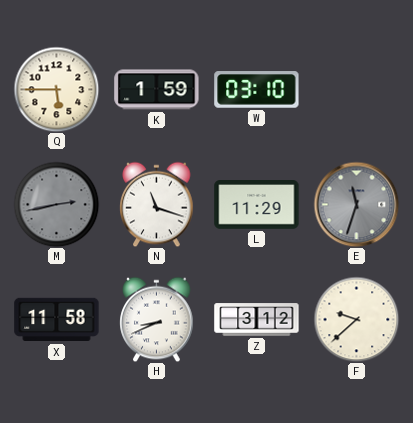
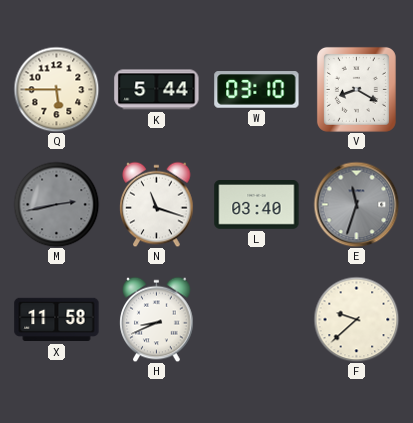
K: 1:59 -> 5:44
V: none -> 8:20
L: 11:29 -> 03:40
Z: 3:12 -> none
